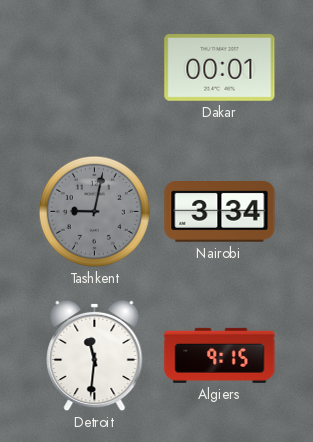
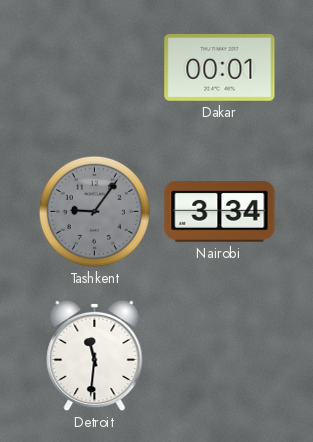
Tashkent: 9:02 -> 9:06
Algiers: 9:15 -> none
